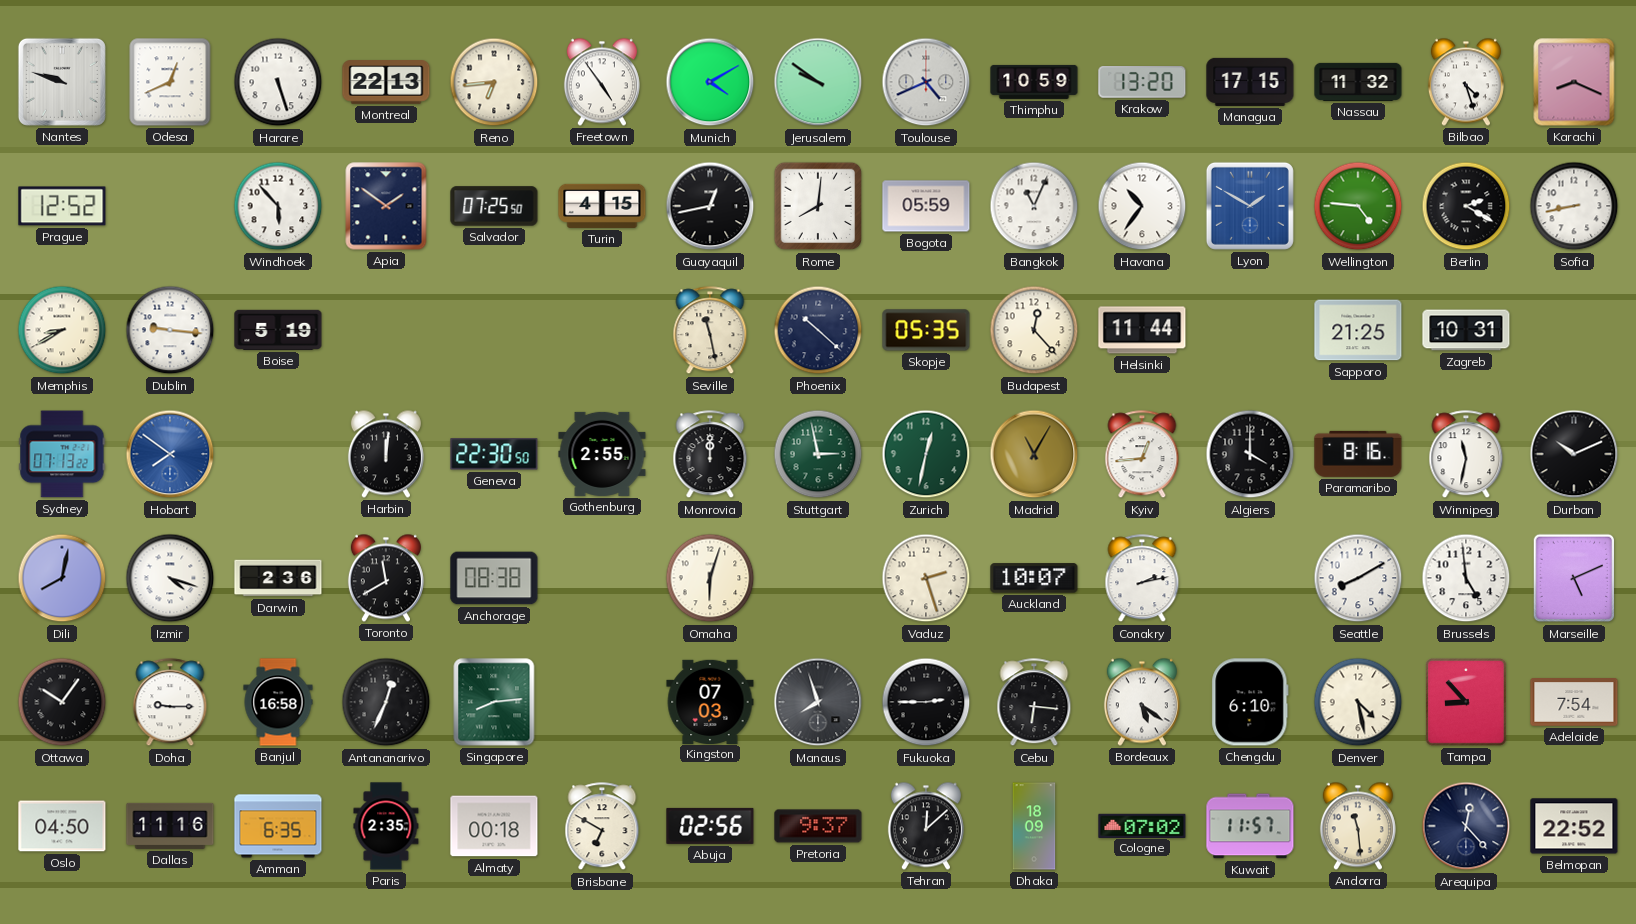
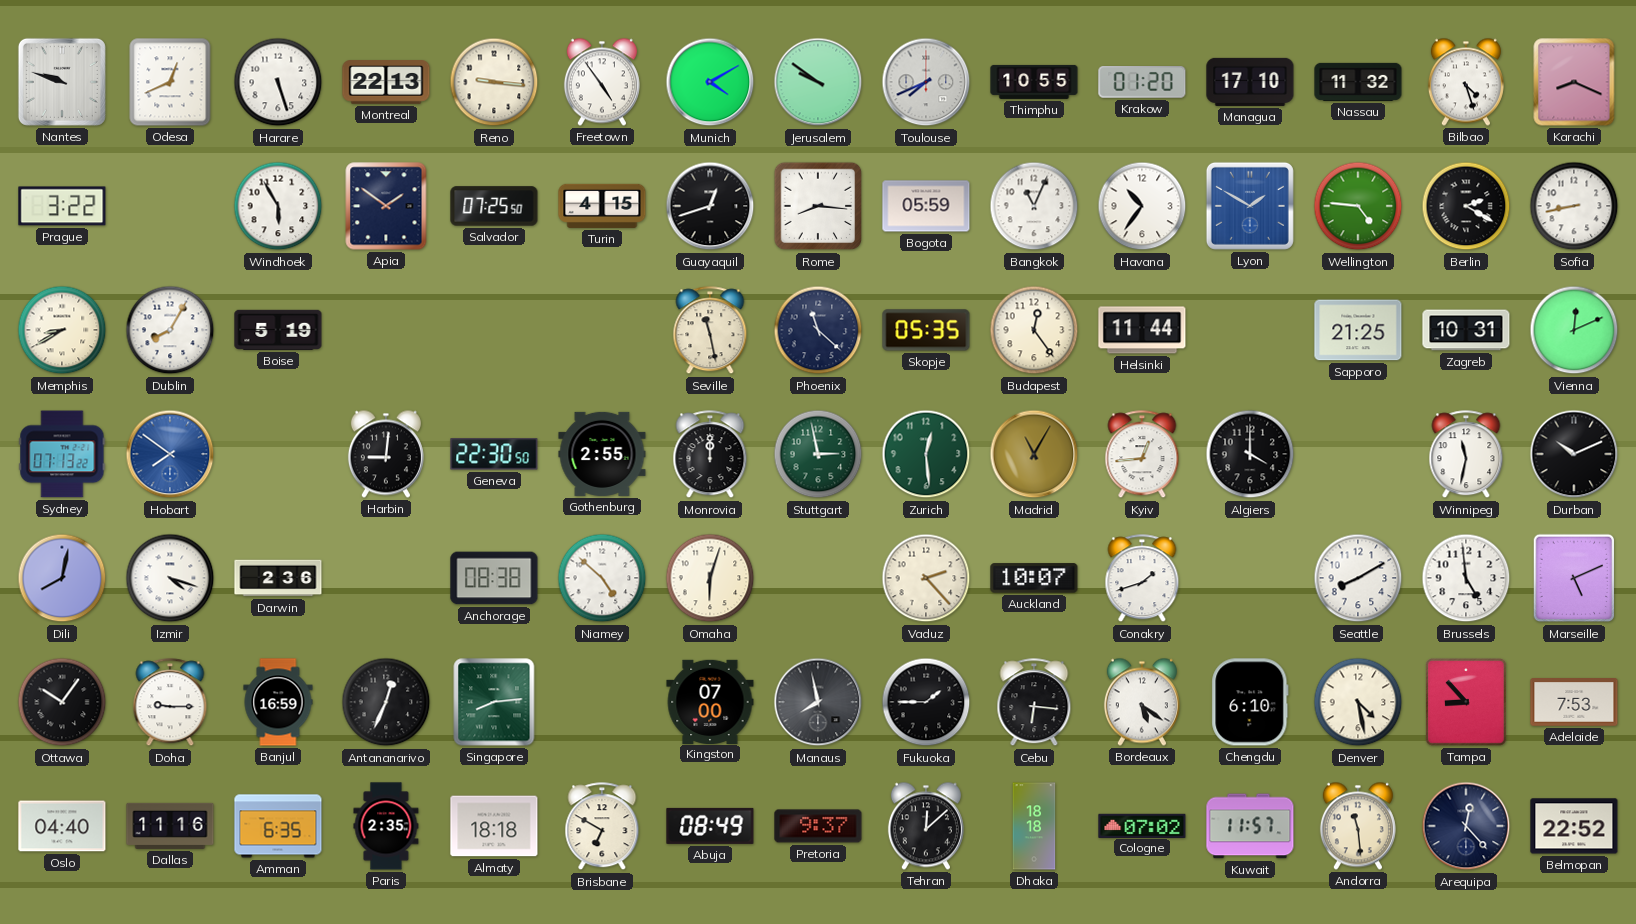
Reno: 6:44 -> 9:16
Toulouse: 4:41 -> 7:41
Thimphu: 10:59 -> 10:55
Krakow: 13:20 -> 01:20
Managua: 17:15 -> 17:10
Prague: 12:52 -> 3:22
Windhoek: 5:53 -> 5:55
Guayaquil: 12:43 -> 12:42
Rome: 8:01 -> 8:16
Dublin: 9:16 -> 8:05
Phoenix: 10:22 -> 11:22
Budapest: 12:23 -> 12:24
Vienna: none -> 12:11
Harbin: 12:01 -> 9:01
Zurich: 12:32 -> 12:29
Paramaribo: 8:16 -> none
Toronto: 11:40 -> none
Niamey: none -> 4:52
Vaduz: 2:27 -> 2:23
Conakry: 2:13 -> 1:42
Banjul: 16:58 -> 16:59
Kingston: 07:03 -> 07:00
Manaus: 7:57 -> 7:58
Fukuoka: 2:45 -> 1:45
Adelaide: 7:54 -> 7:53
Oslo: 04:50 -> 04:40
Almaty: 00:18 -> 18:18
Abuja: 02:56 -> 08:49
Dhaka: 18:09 -> 18:18
